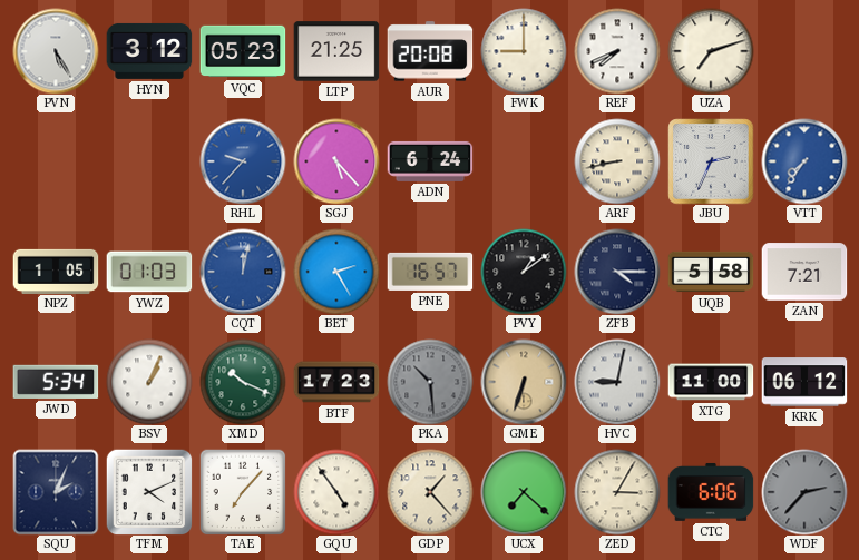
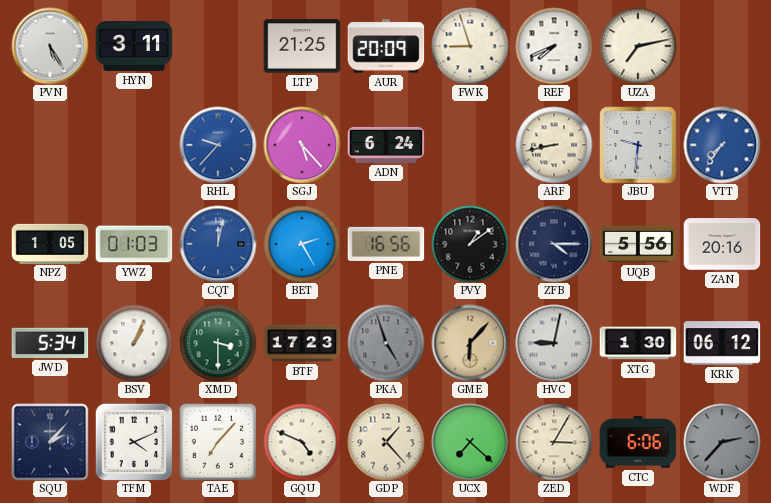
HYN: 3:12 -> 3:11
VQC: 05:23 -> none
AUR: 20:08 -> 20:09
FWK: 9:00 -> 8:57
UZA: 7:12 -> 7:13
JBU: 2:34 -> 9:31
PNE: 16:57 -> 16:56
UQB: 5:58 -> 5:56
ZAN: 7:21 -> 20:16
XMD: 10:19 -> 3:30
PKA: 10:29 -> 4:57
GME: 6:33 -> 6:07
XTG: 11:00 -> 1:30
SQU: 2:04 -> 2:07
GQU: 4:54 -> 4:49
